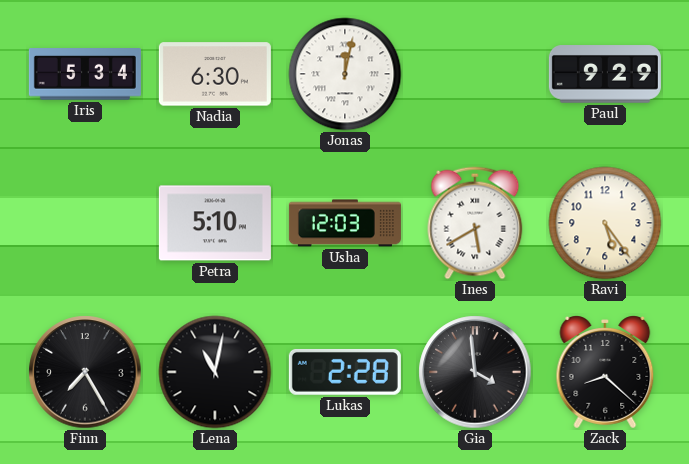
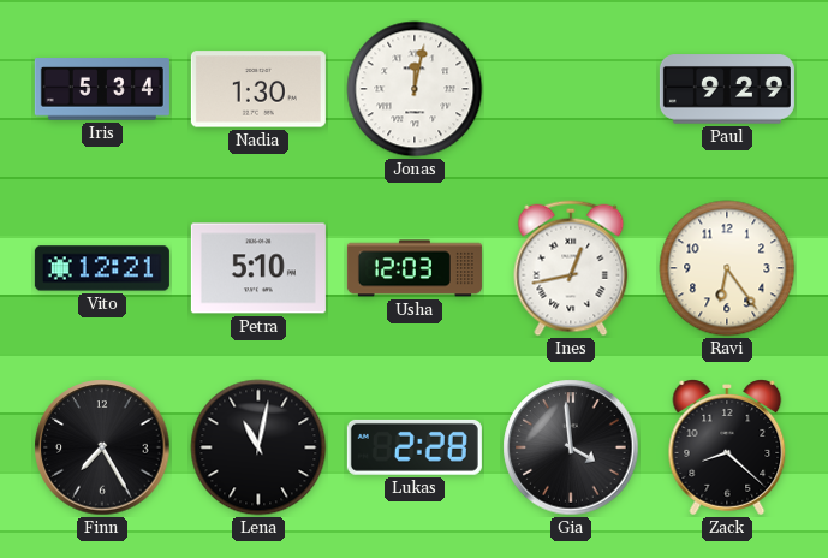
Nadia: 6:30 -> 1:30
Vito: none -> 12:21
Ines: 5:40 -> 12:43
Ravi: 5:24 -> 6:24
